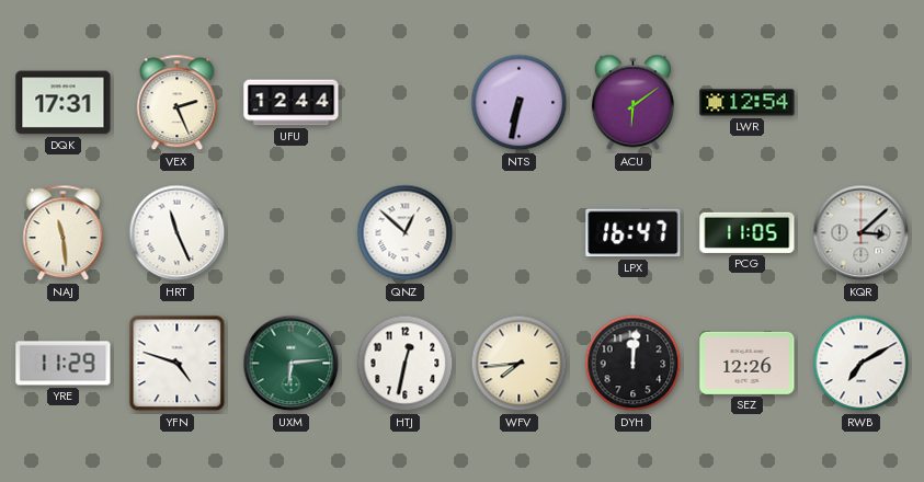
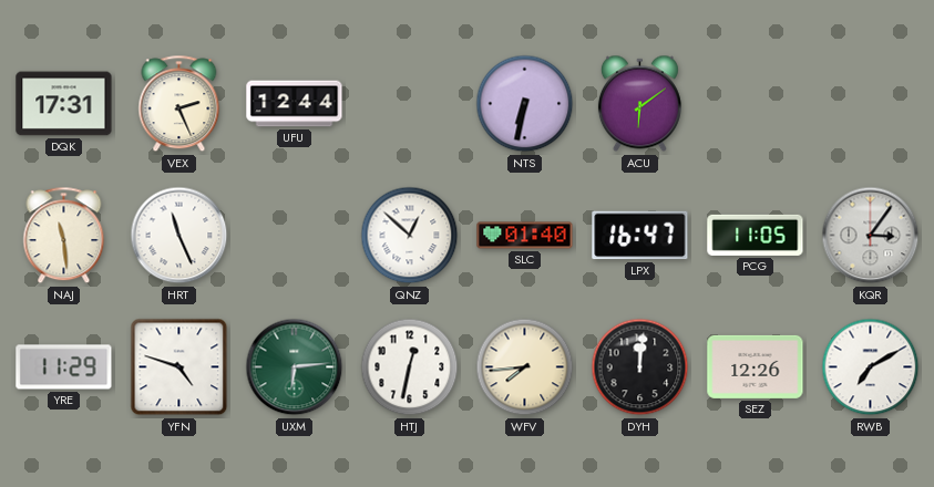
LWR: 12:54 -> none
SLC: none -> 01:40
KQR: 3:08 -> 3:06
